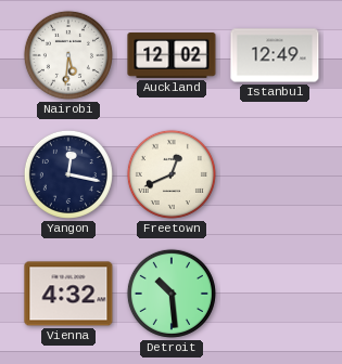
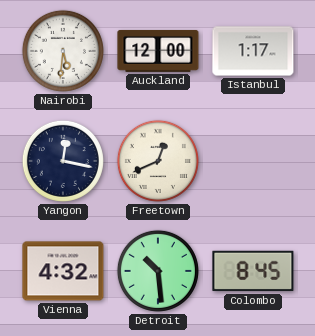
Auckland: 12:02 -> 12:00
Istanbul: 12:49 -> 1:17
Colombo: none -> 8:45
